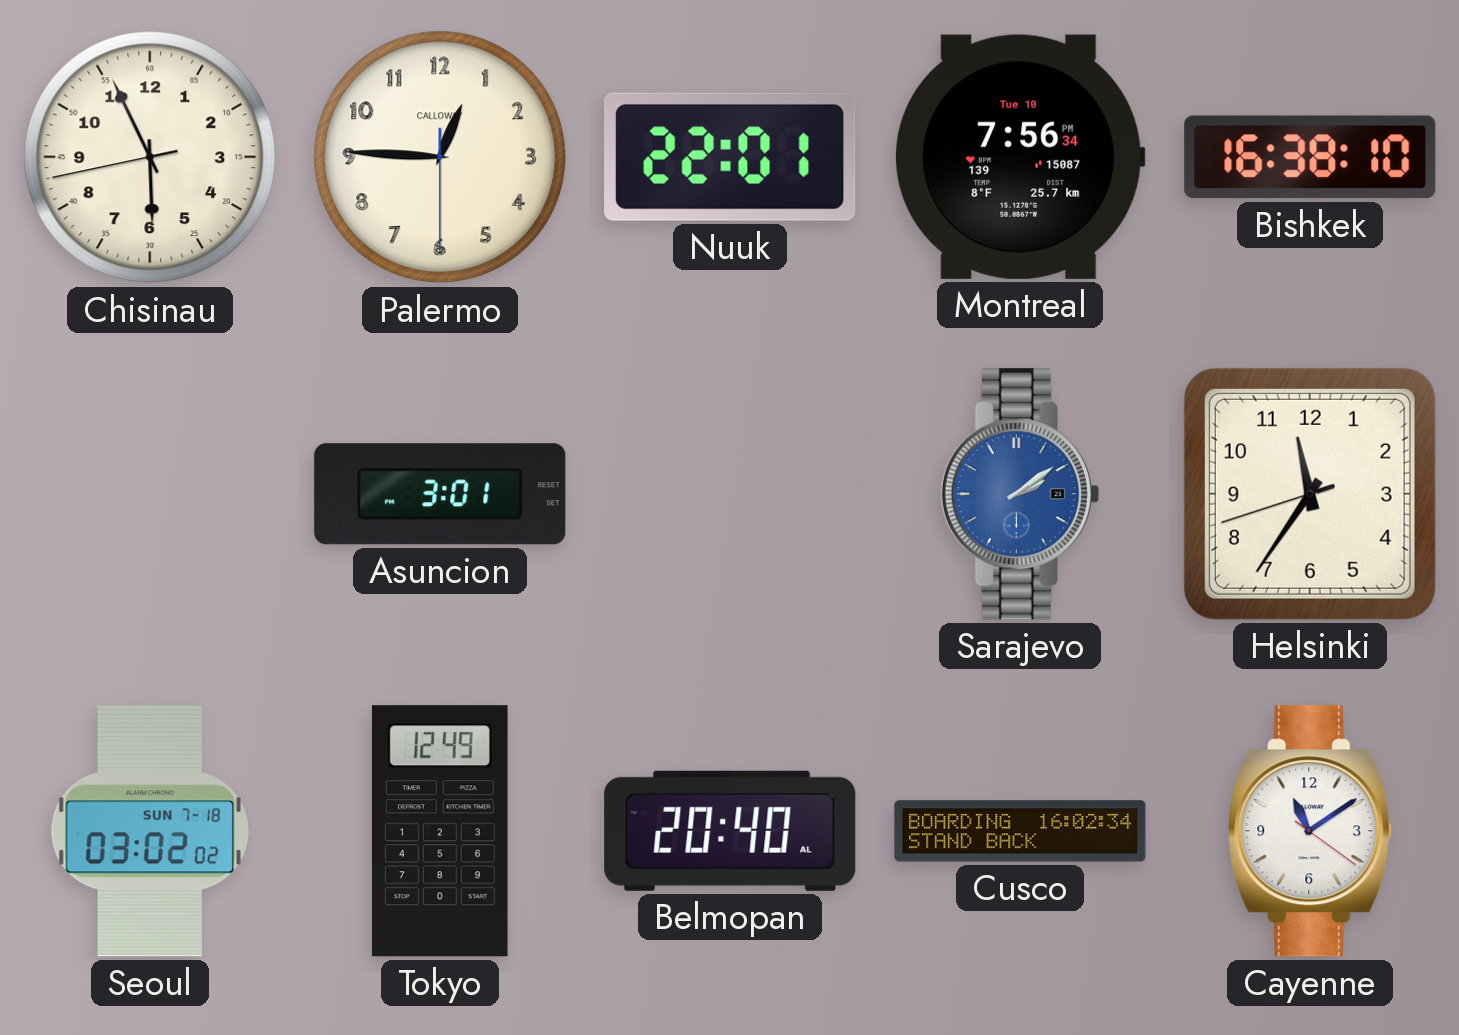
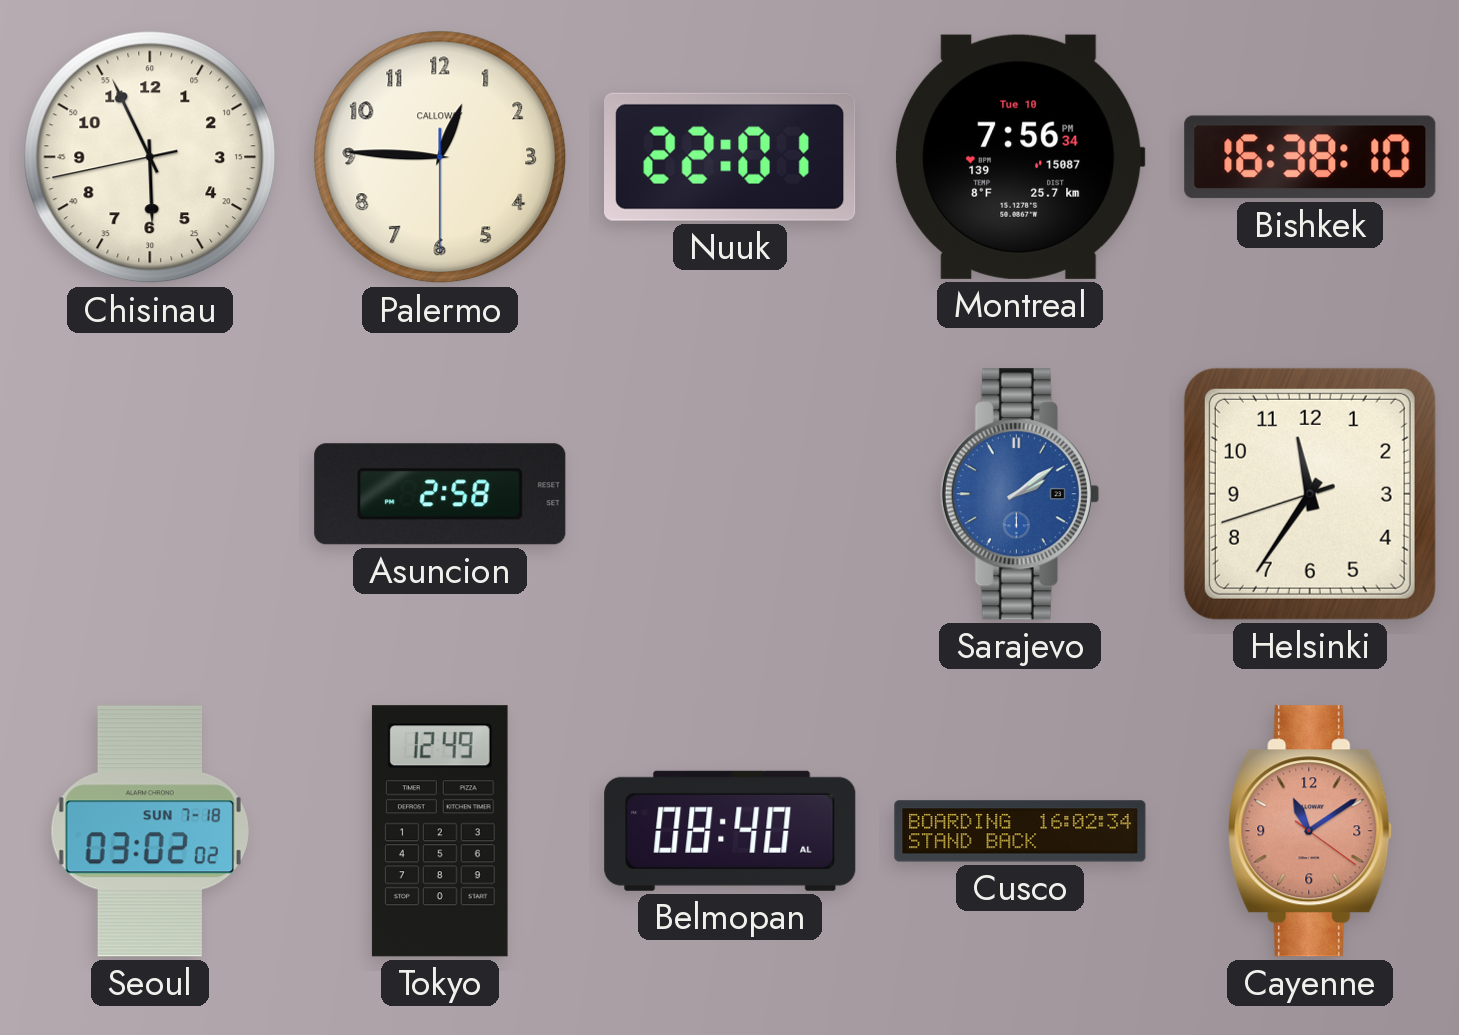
Asuncion: 3:01 -> 2:58
Belmopan: 20:40 -> 08:40
Cayenne dial: white -> salmon
